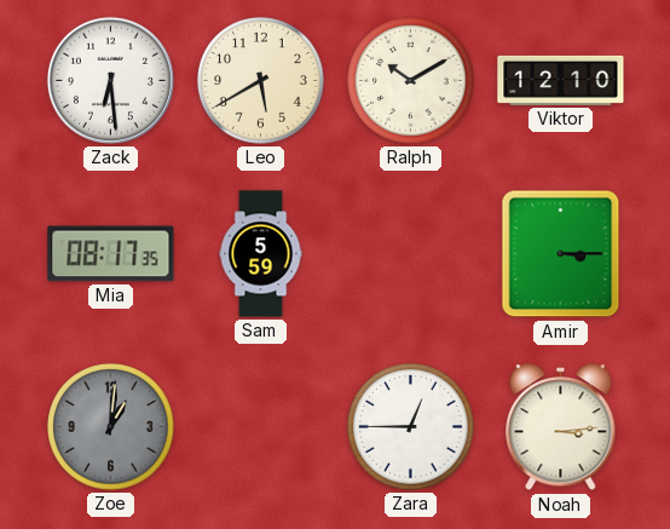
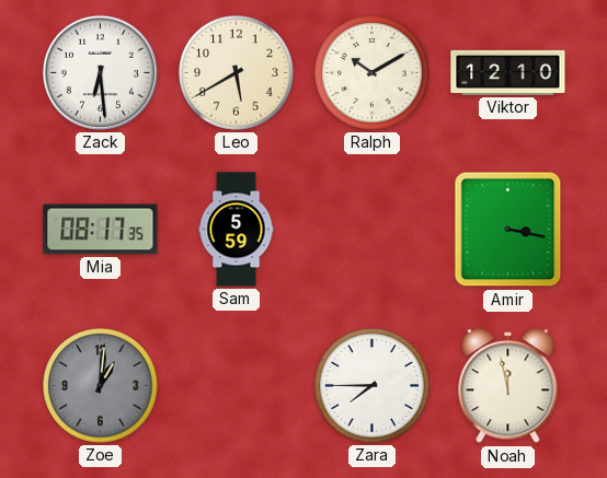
Amir: 3:15 -> 3:17
Zara: 12:45 -> 7:45
Noah: 3:14 -> 11:58
